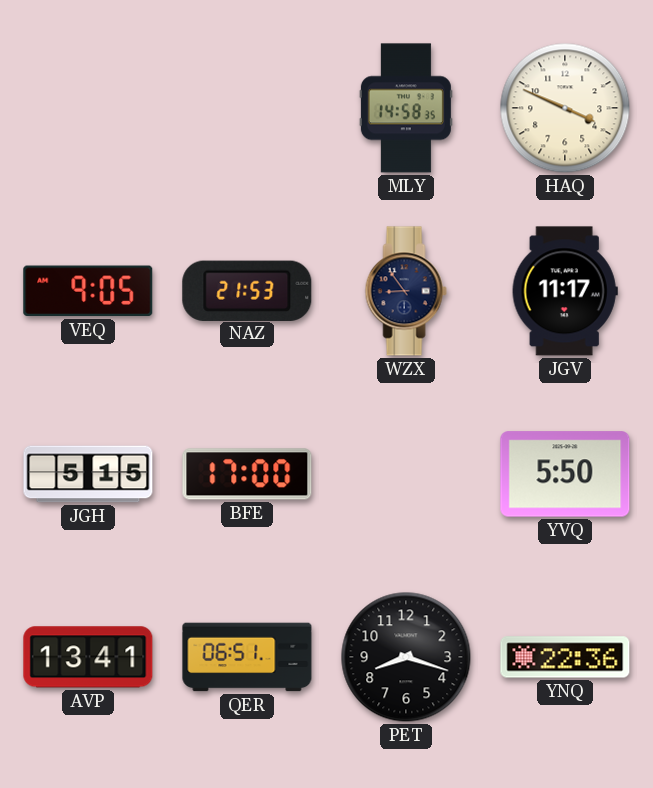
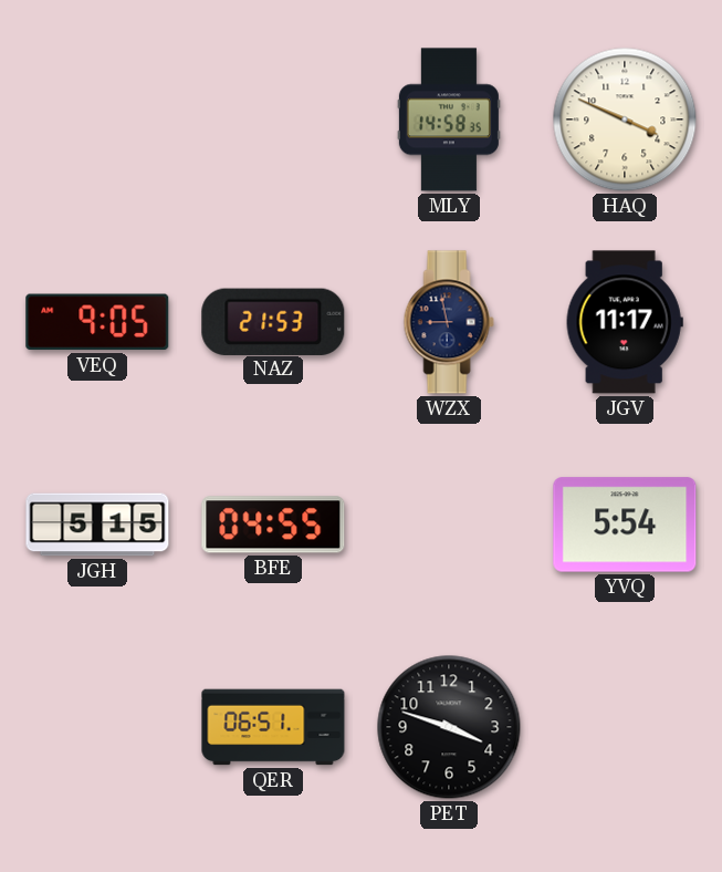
WZX: 8:54 -> 8:58
BFE: 17:00 -> 04:55
YVQ: 5:50 -> 5:54
AVP: 13:41 -> none
PET: 8:18 -> 3:48
YNQ: 22:36 -> none
